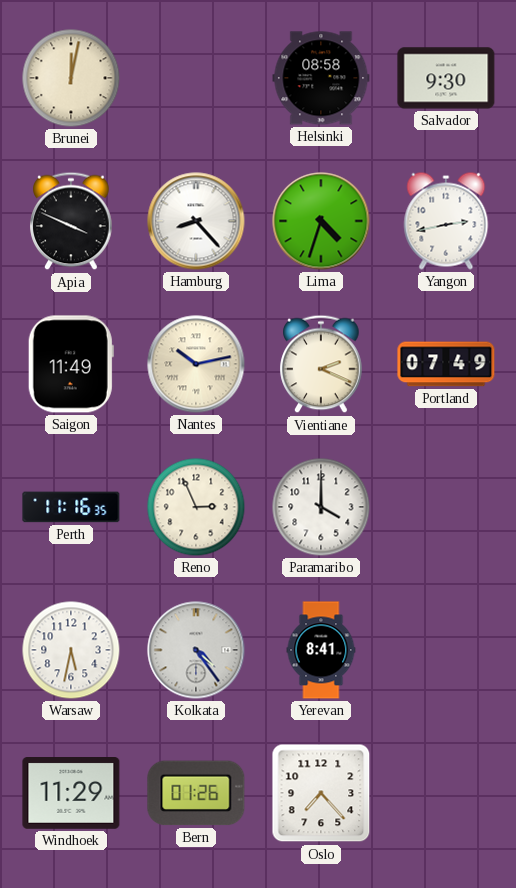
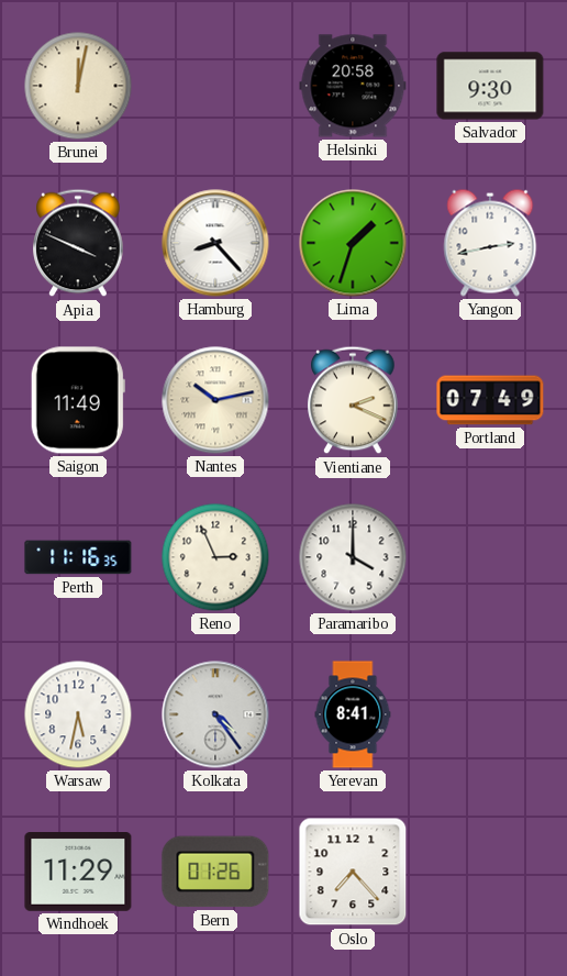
Helsinki: 08:58 -> 20:58
Lima: 4:33 -> 1:33
